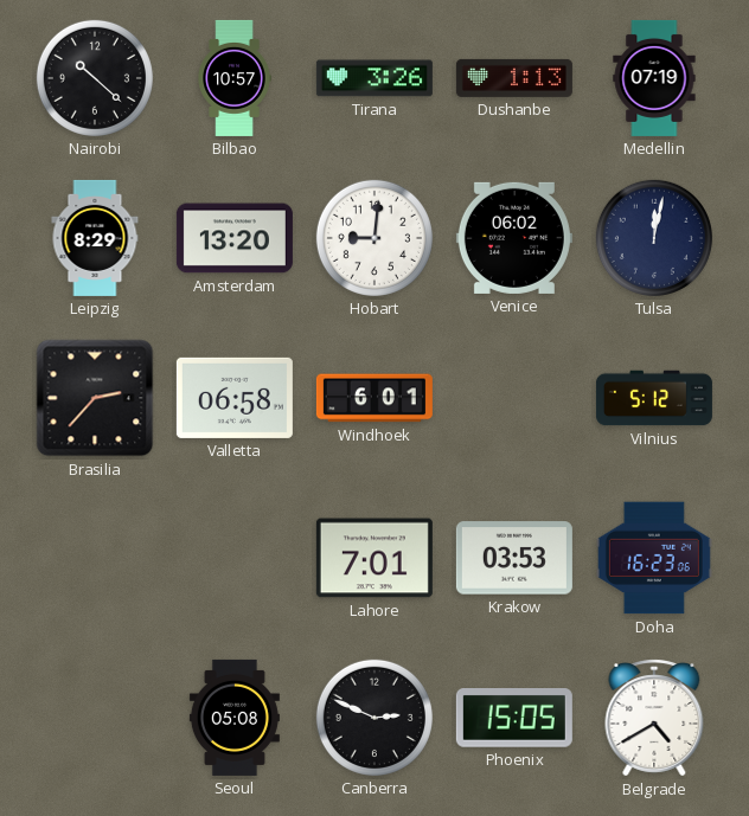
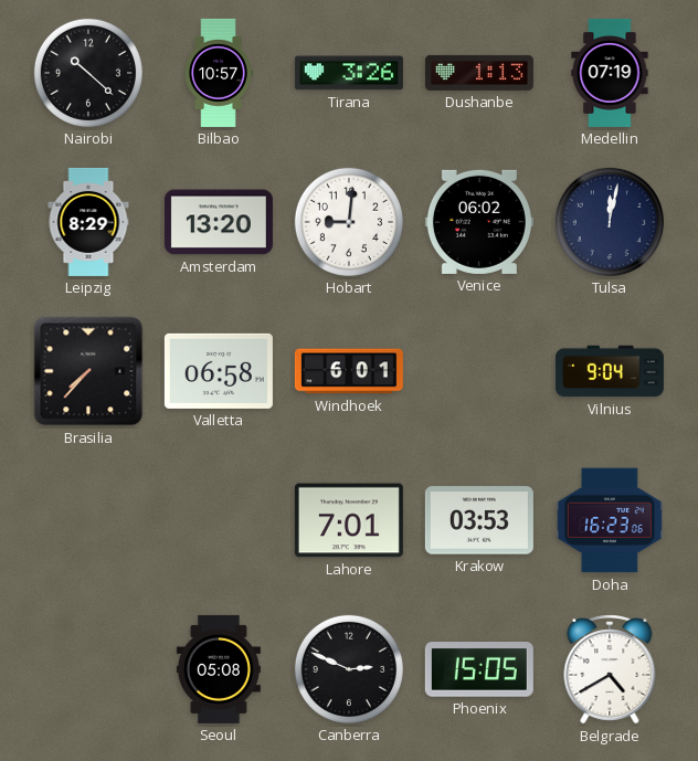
Brasilia: 2:37 -> 7:37
Vilnius: 5:12 -> 9:04
